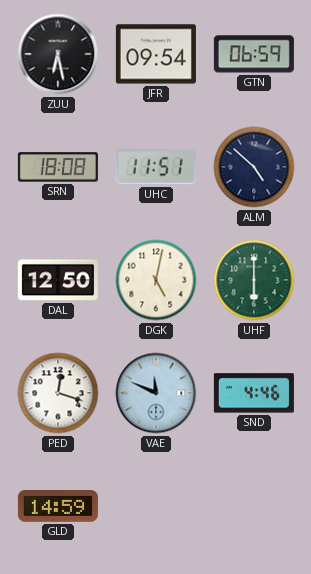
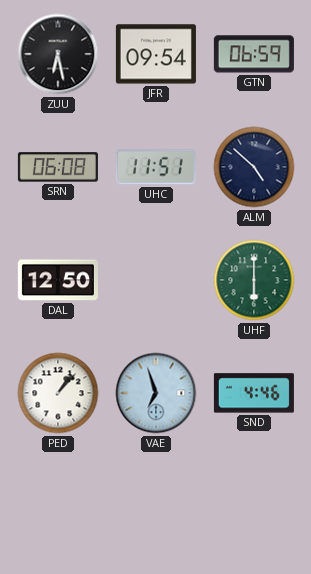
SRN: 18:08 -> 06:08
DGK: 5:02 -> none
PED: 12:18 -> 1:07
VAE: 11:49 -> 6:57
GLD: 14:59 -> none
